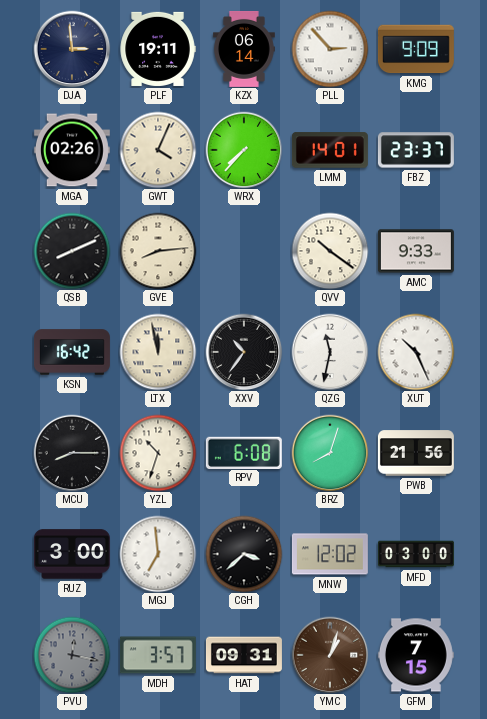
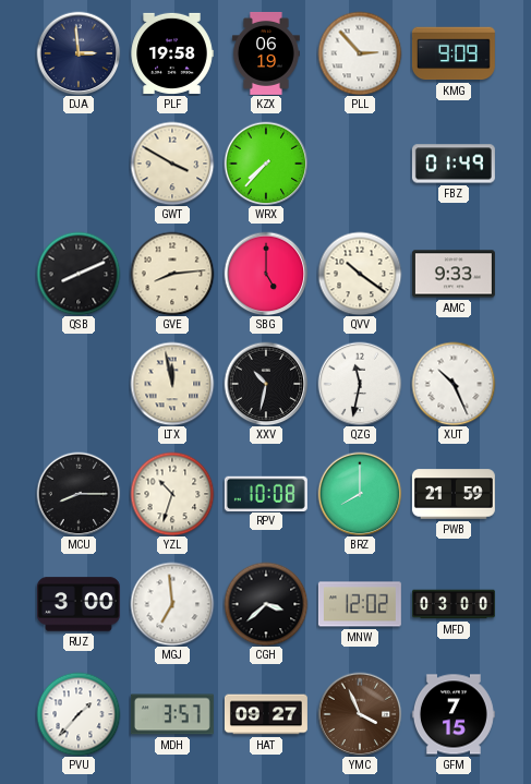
PLF: 19:11 -> 19:58
KZX: 06:14 -> 06:19
MGA: 02:26 -> none
GWT: 4:04 -> 3:50
LMM: 14:01 -> none
FBZ: 23:37 -> 01:49
SBG: none -> 5:00
KSN: 16:42 -> none
XXV: 10:36 -> 10:32
RPV: 6:08 -> 10:08
BRZ: 8:03 -> 8:00
PWB: 21:56 -> 21:59
PVU: 12:17 -> 1:37
PVU dial: grey -> white
HAT: 09:31 -> 09:27
YMC: 1:03 -> 3:56
